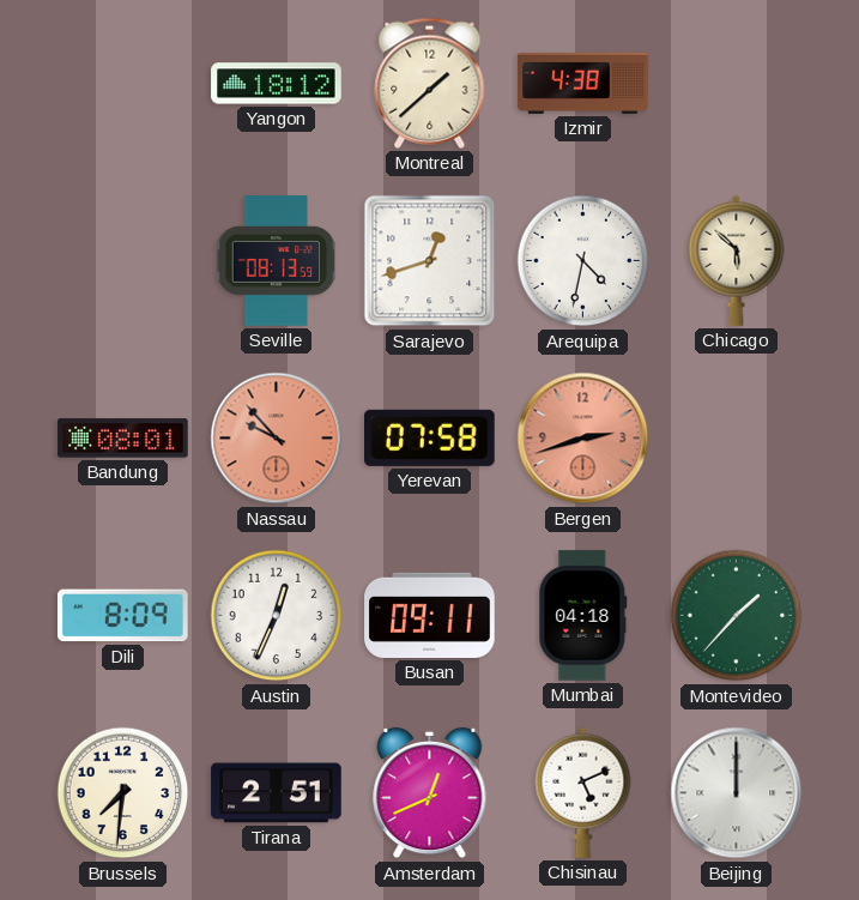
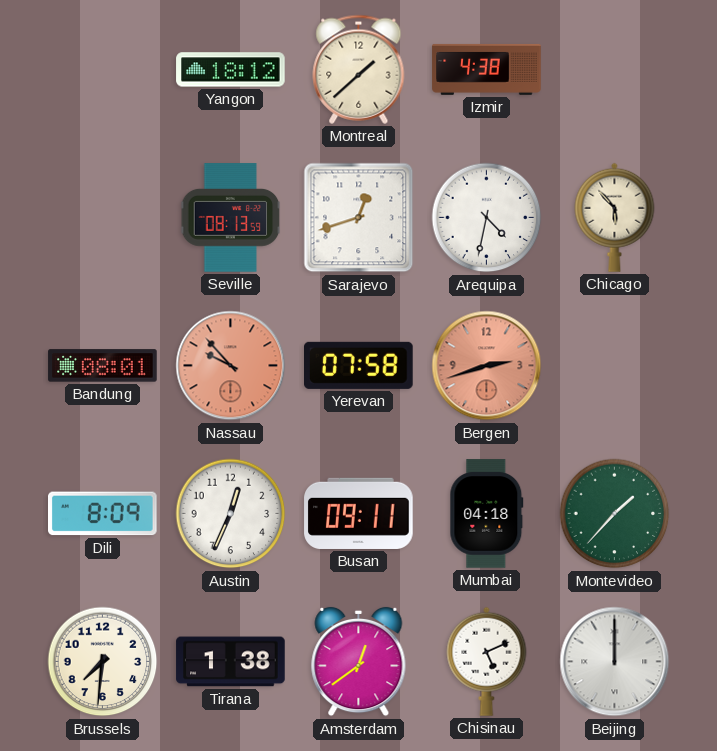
Chicago: 5:52 -> 5:53
Tirana: 2:51 -> 1:38
Amsterdam: 12:41 -> 12:39
